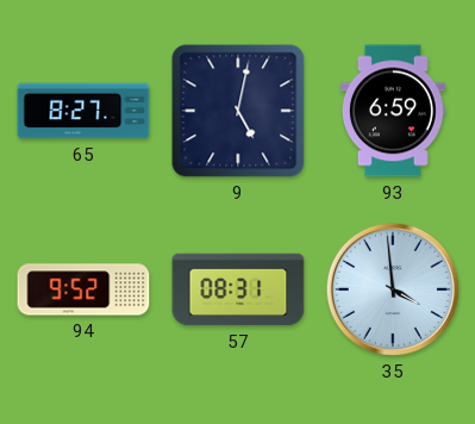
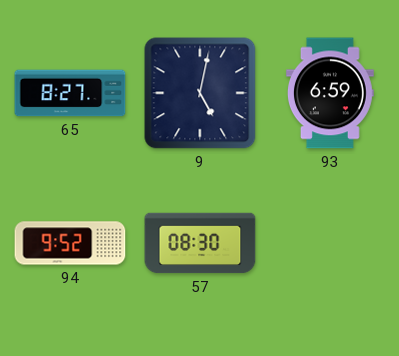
57: 08:31 -> 08:30
35: 3:59 -> none
